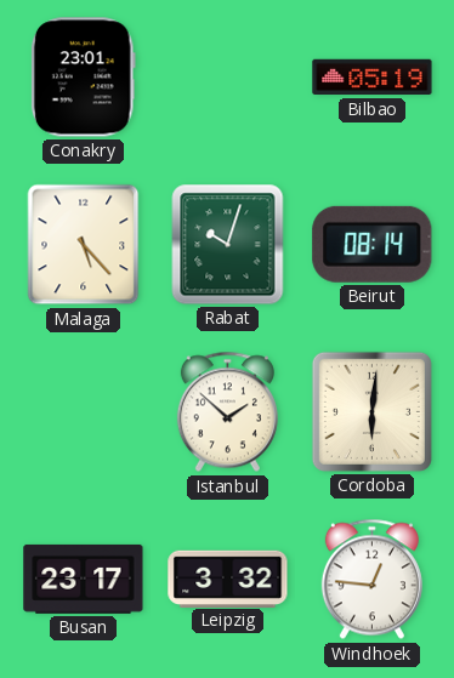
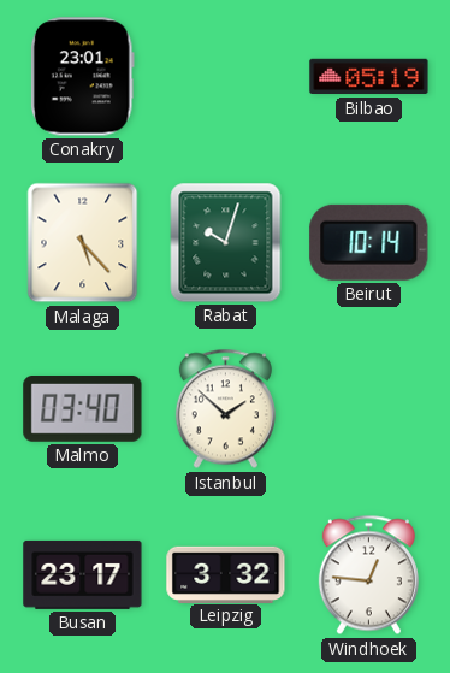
Beirut: 08:14 -> 10:14
Malmo: none -> 03:40
Cordoba: 6:01 -> none
